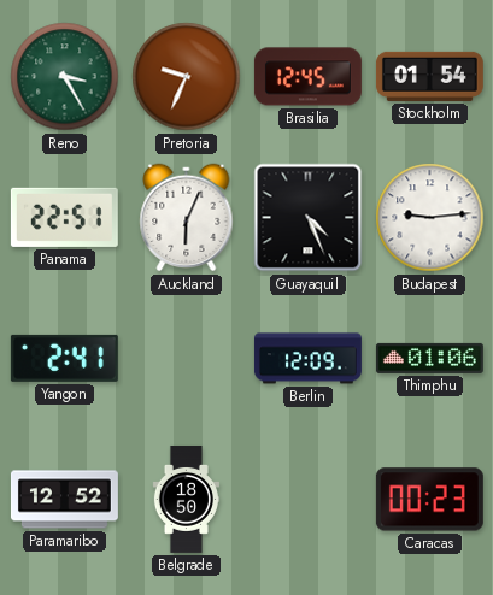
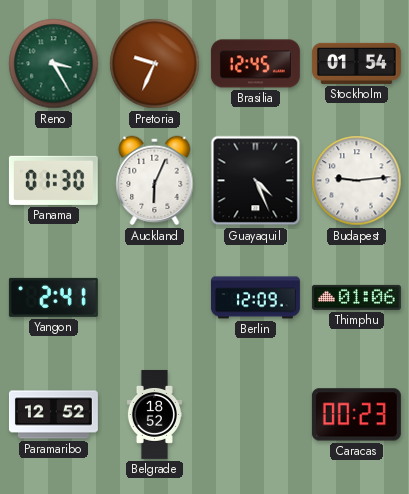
Panama: 22:51 -> 01:30
Belgrade: 18:50 -> 18:52
